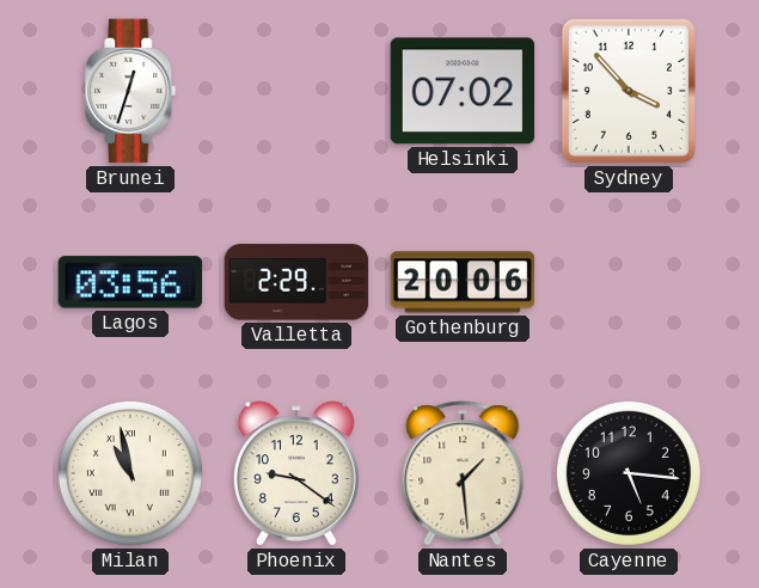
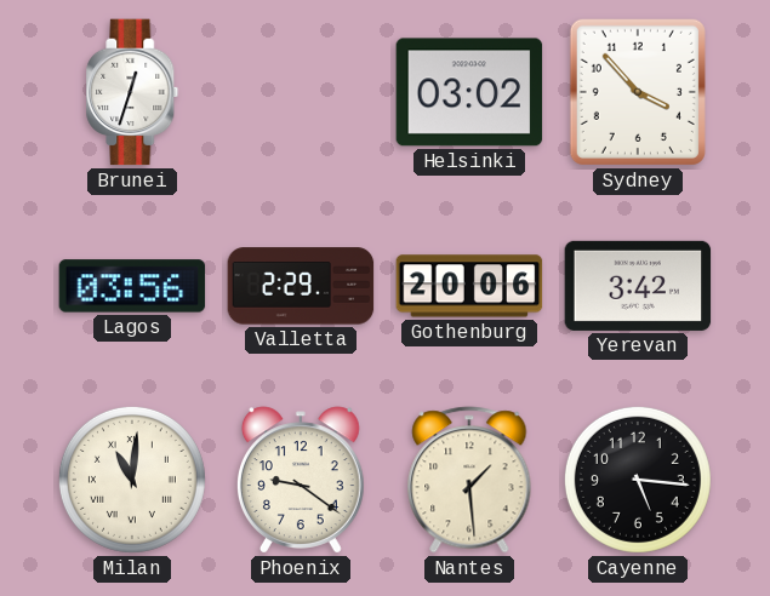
Helsinki: 07:02 -> 03:02
Yerevan: none -> 3:42
Milan: 10:58 -> 11:01
